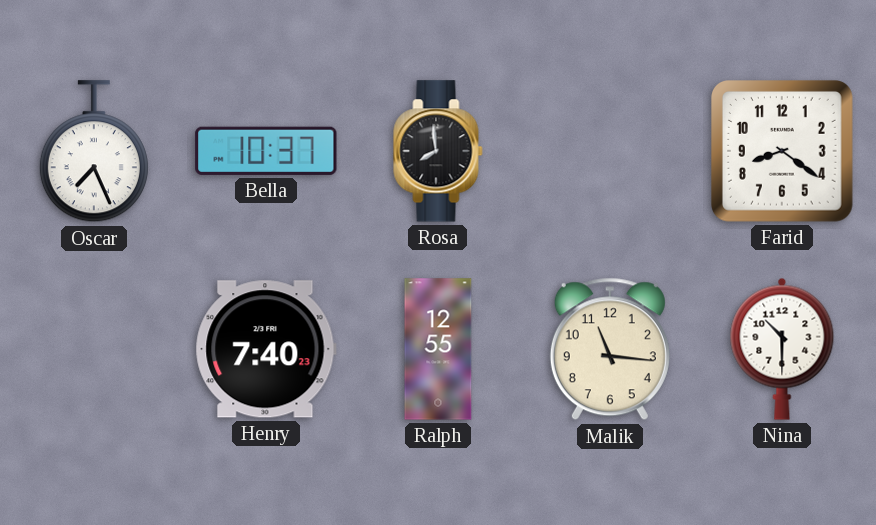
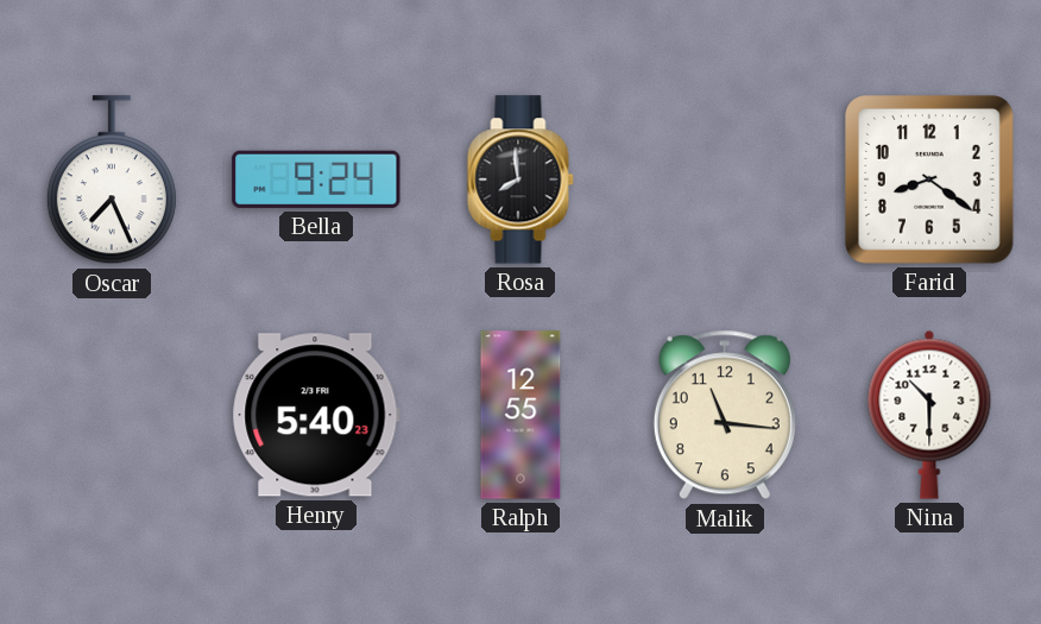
Bella: 10:37 -> 9:24
Henry: 7:40 -> 5:40
